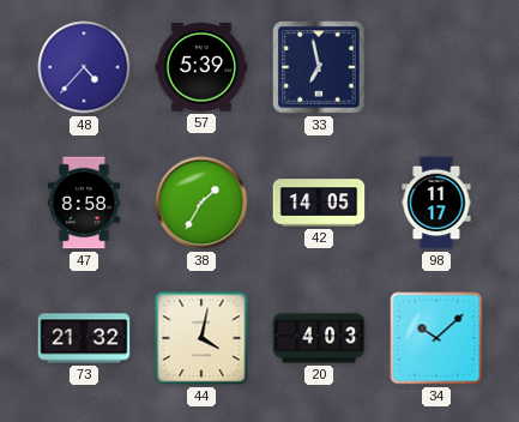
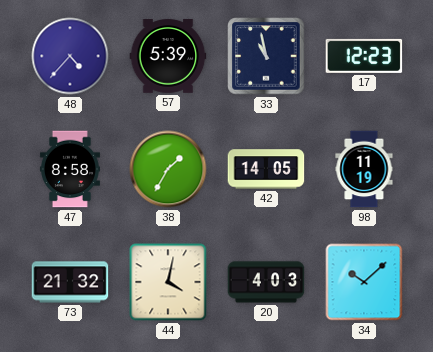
33: 6:58 -> 10:58
17: none -> 12:23
98: 11:17 -> 11:19
